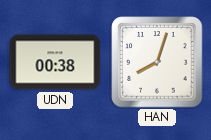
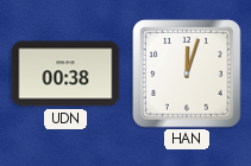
HAN: 8:03 -> 12:03
